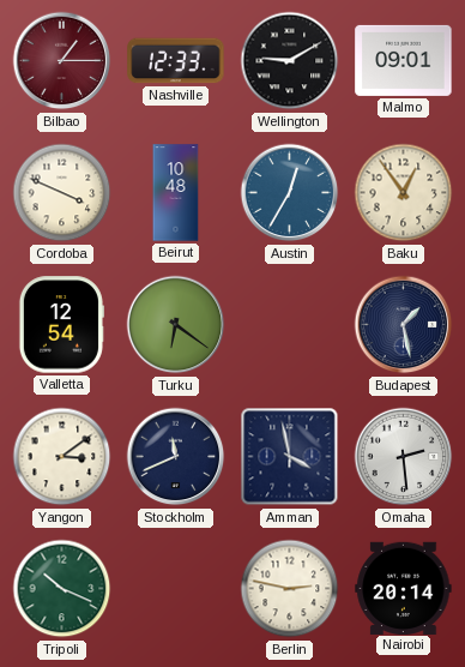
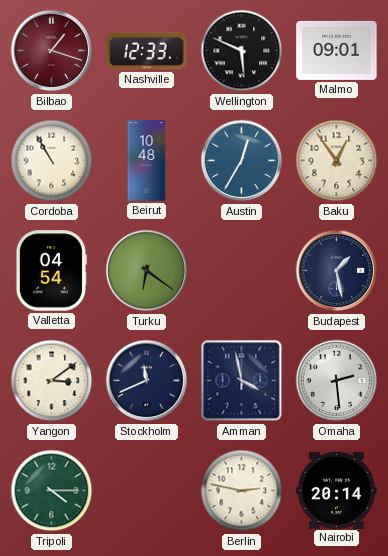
Bilbao: 1:15 -> 1:18
Wellington: 9:10 -> 5:49
Cordoba: 3:49 -> 10:55
Valletta: 12:54 -> 04:54
Tripoli: 10:19 -> 4:15
